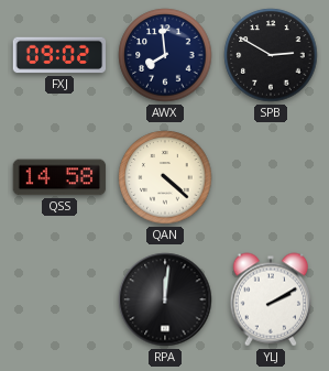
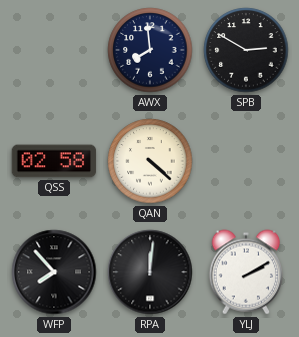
FXJ: 09:02 -> none
QSS: 14:58 -> 02:58
WFP: none -> 7:53
